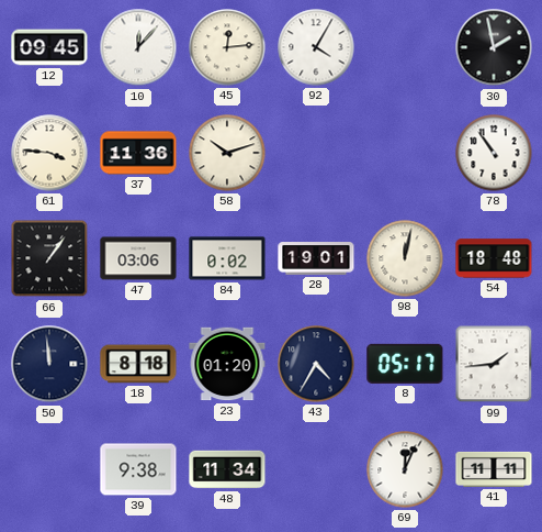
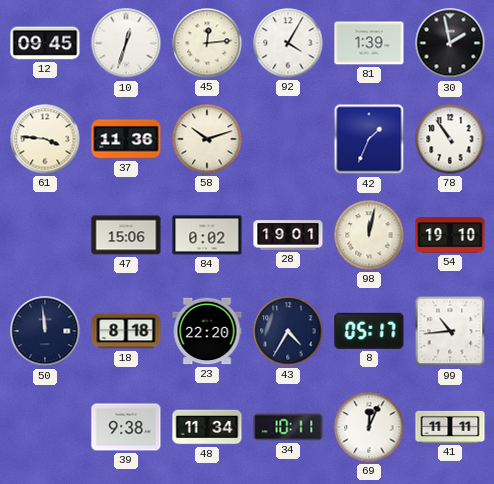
10: 12:07 -> 12:33
81: none -> 1:39
42: none -> 1:34
66: 1:06 -> none
47: 03:06 -> 15:06
54: 18:48 -> 19:10
23: 01:20 -> 22:20
99: 1:44 -> 10:44
34: none -> 10:11
